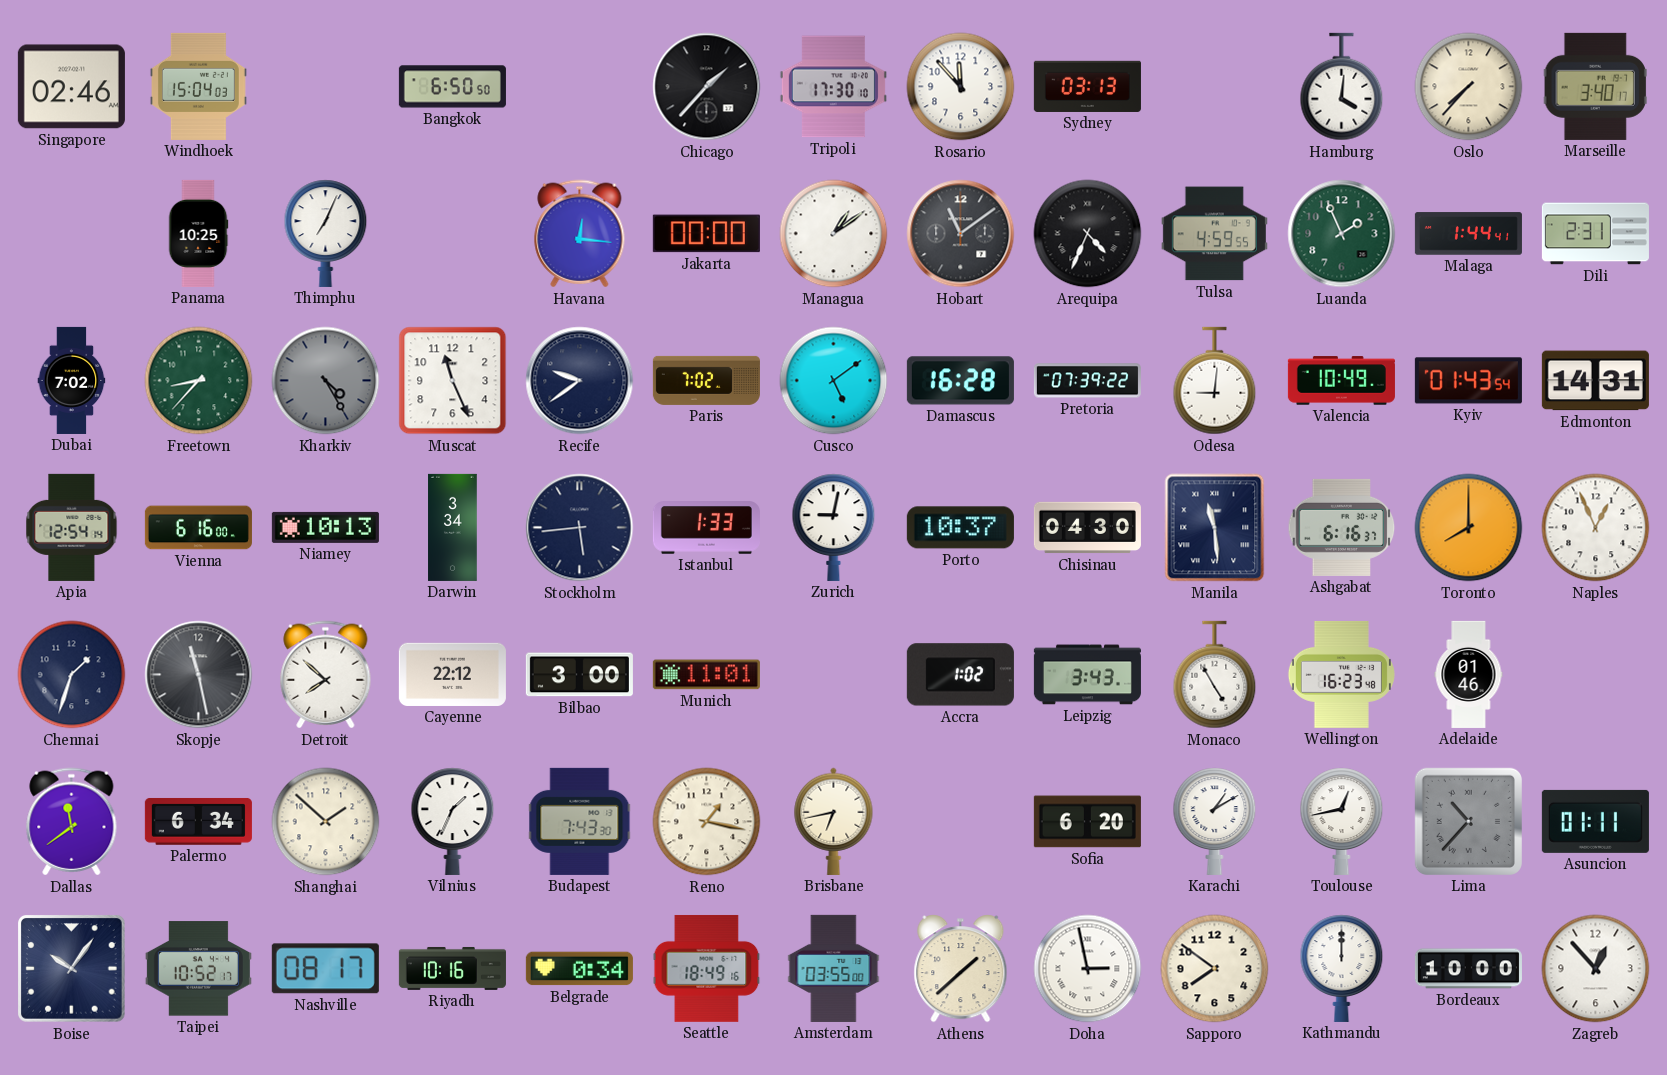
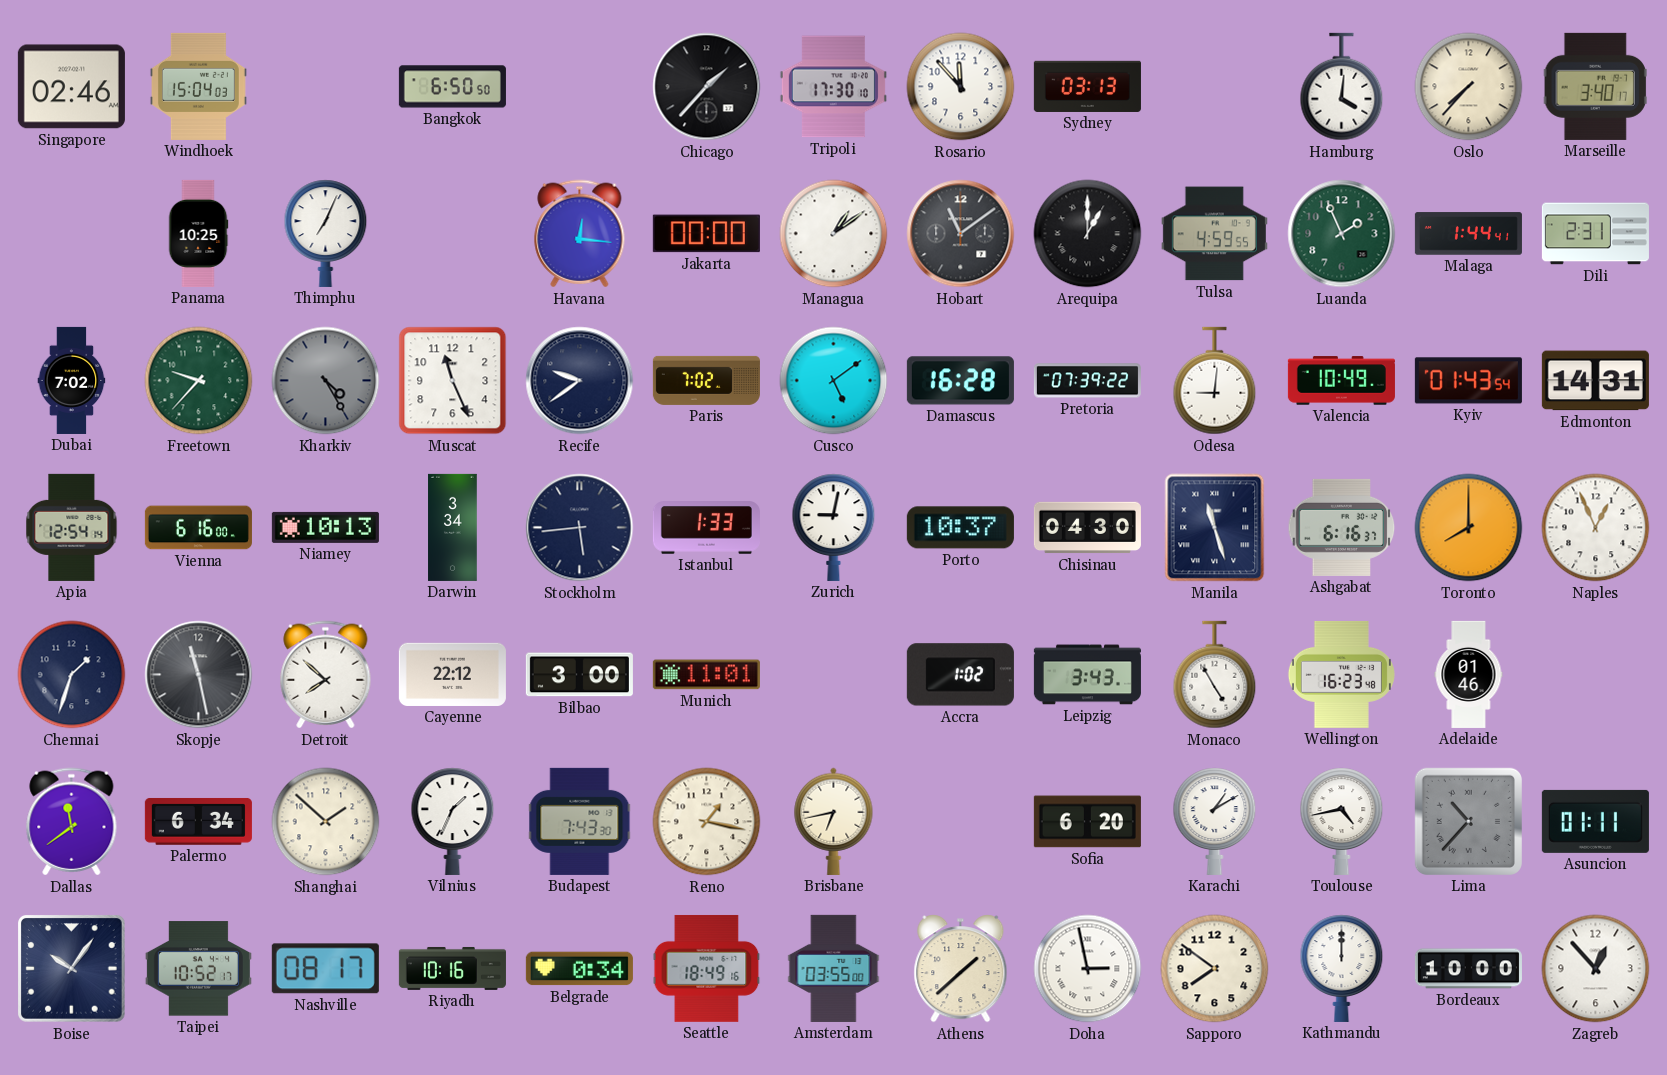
Arequipa: 4:34 -> 1:00
Freetown: 8:37 -> 9:37
Manila: 11:29 -> 11:27
Toulouse: 12:43 -> 4:43
